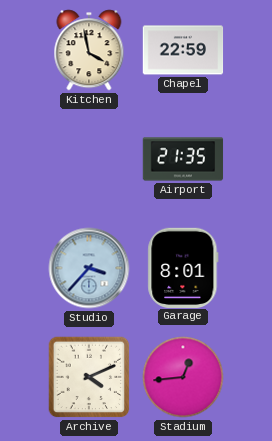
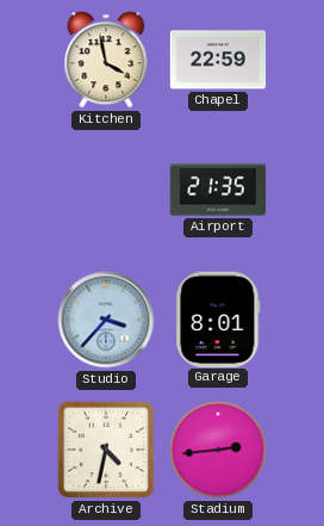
Archive: 4:11 -> 4:32
Stadium: 12:44 -> 2:44
